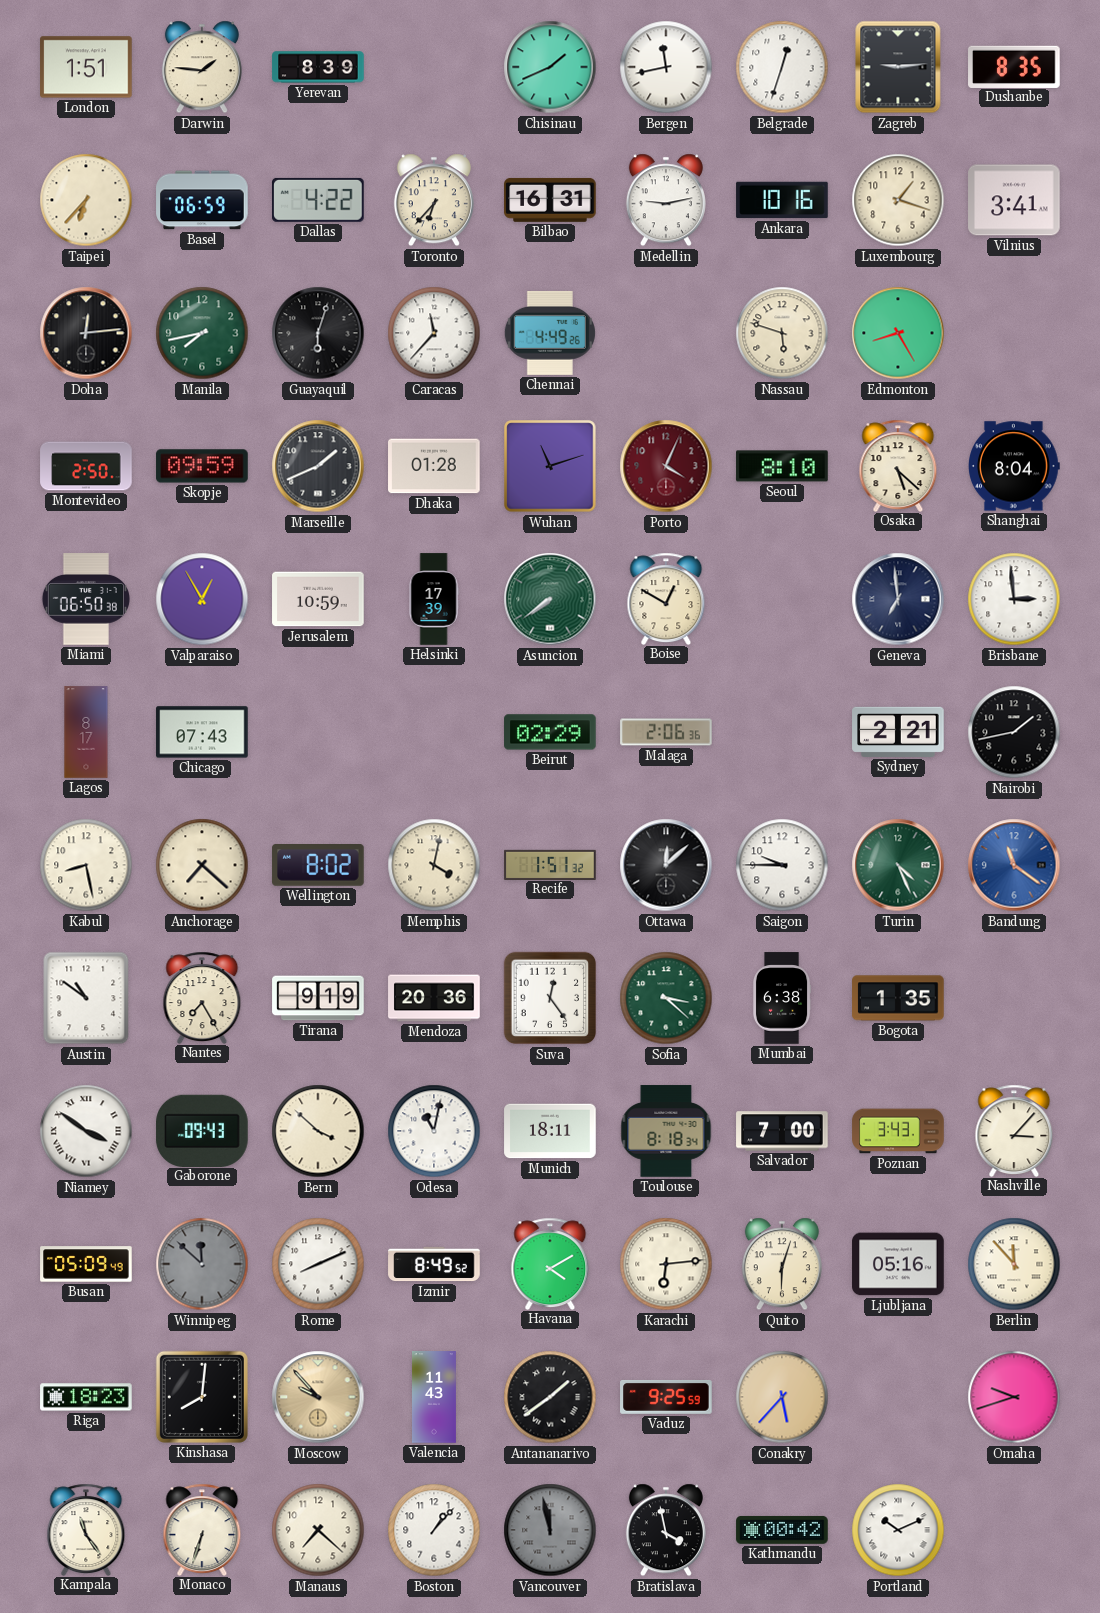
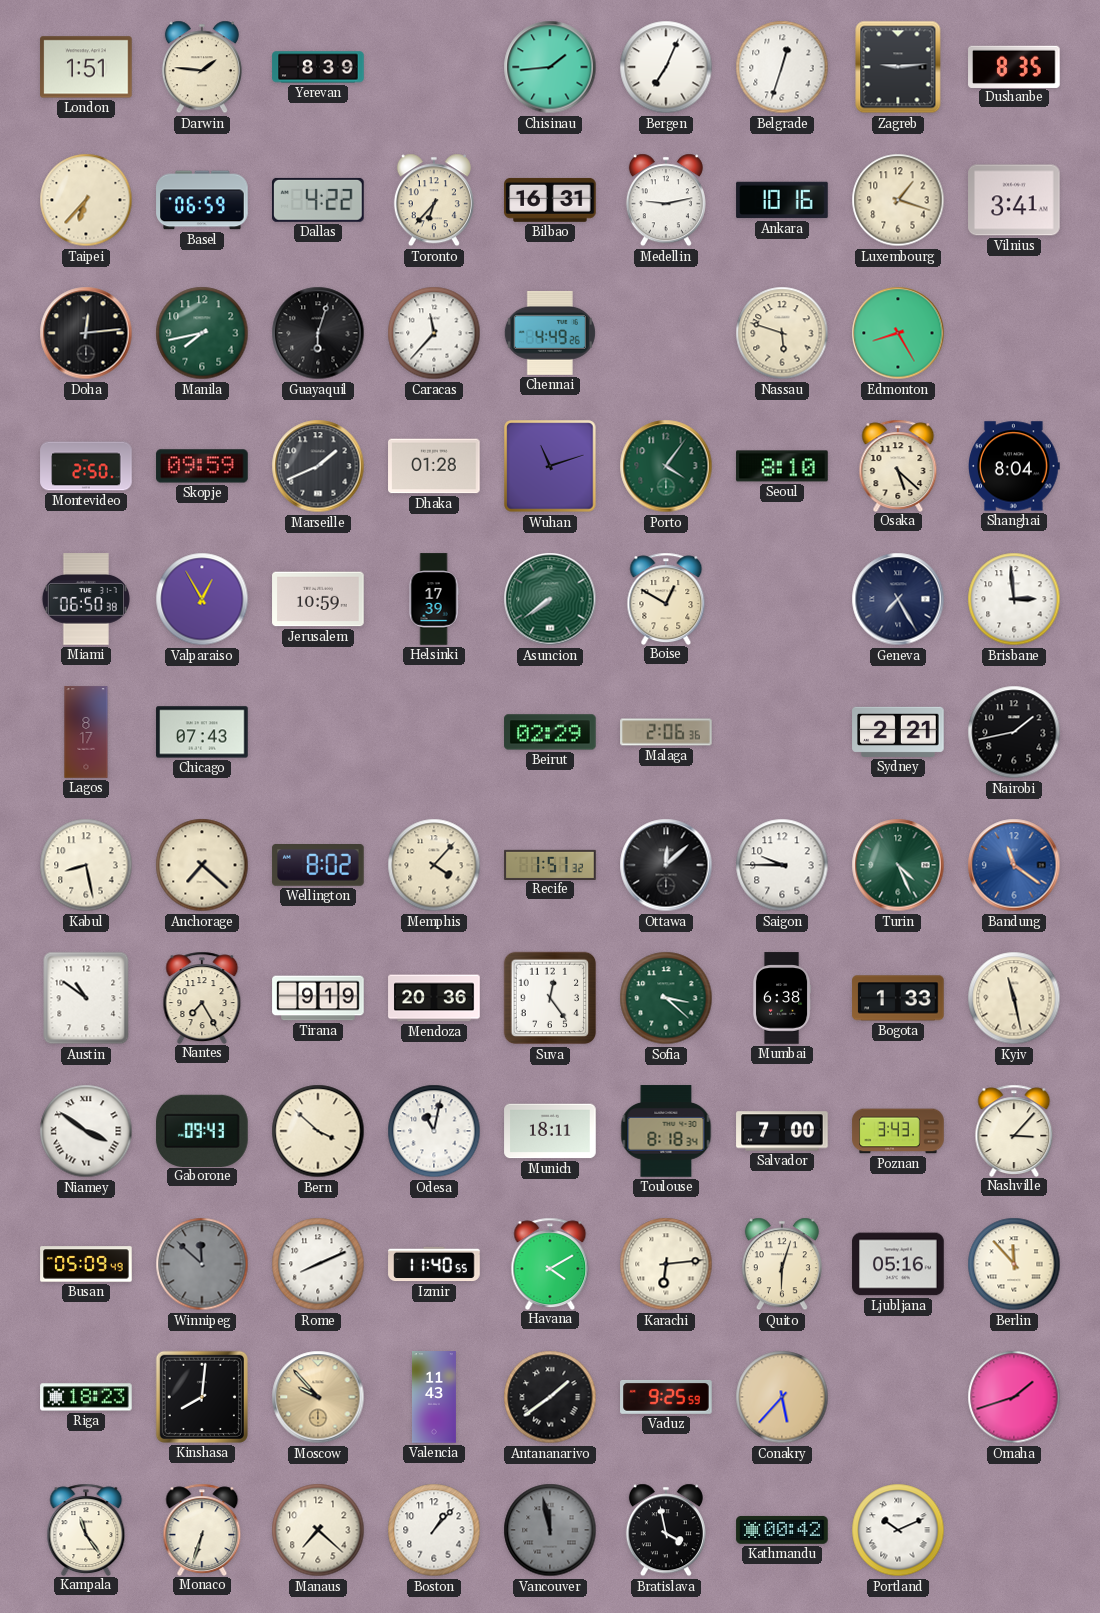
Chisinau: 1:41 -> 1:44
Bergen: 11:43 -> 7:04
Porto: 4:04 -> 4:06
Porto dial: burgundy -> green
Geneva: 6:59 -> 7:25
Memphis: 4:02 -> 4:07
Bogota: 1:35 -> 1:33
Kyiv: none -> 11:28
Izmir: 8:49 -> 11:40
Omaha: 9:42 -> 1:42
